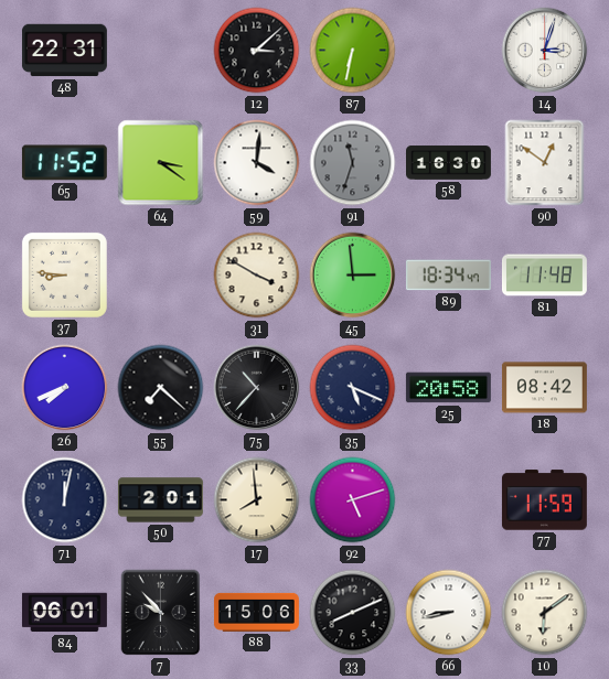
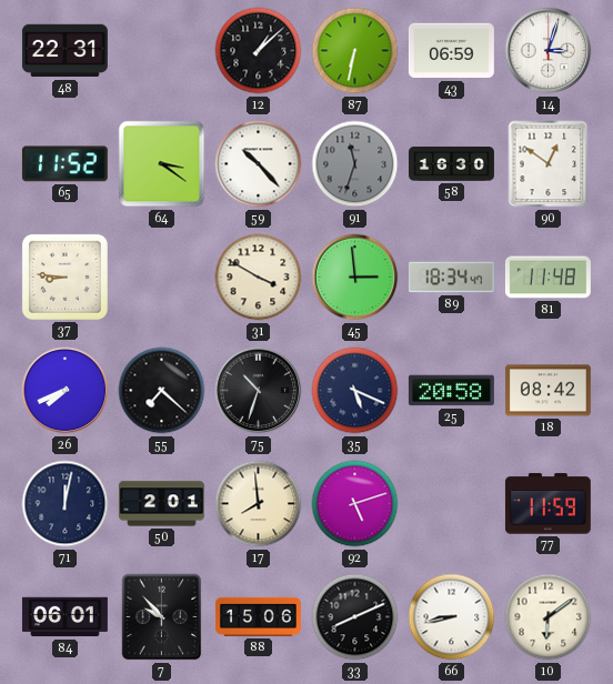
12: 3:08 -> 1:08
43: none -> 06:59
59: 4:01 -> 10:23
75: 10:37 -> 10:33
